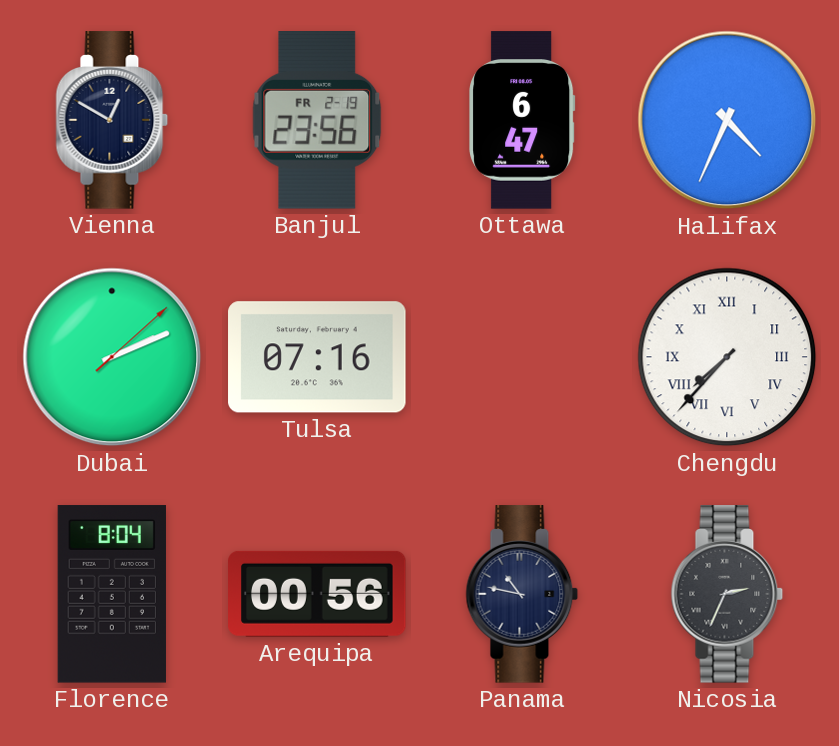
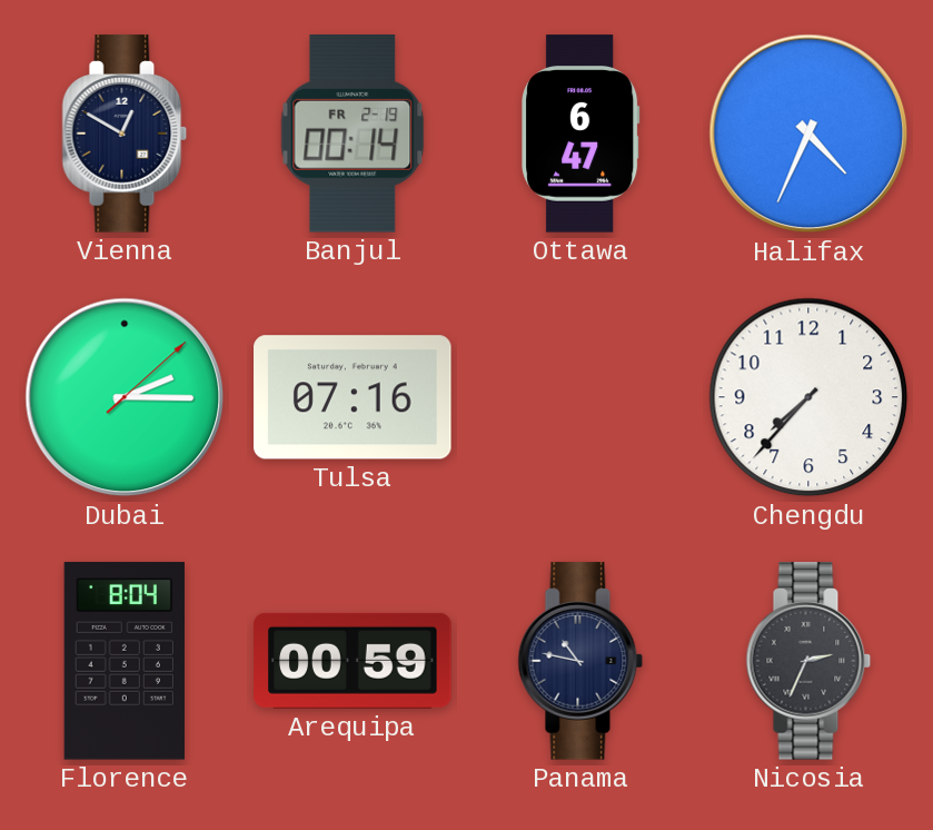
Banjul: 23:56 -> 00:14
Dubai: 2:11 -> 2:15
Chengdu numerals: Roman -> Arabic
Arequipa: 00:56 -> 00:59
